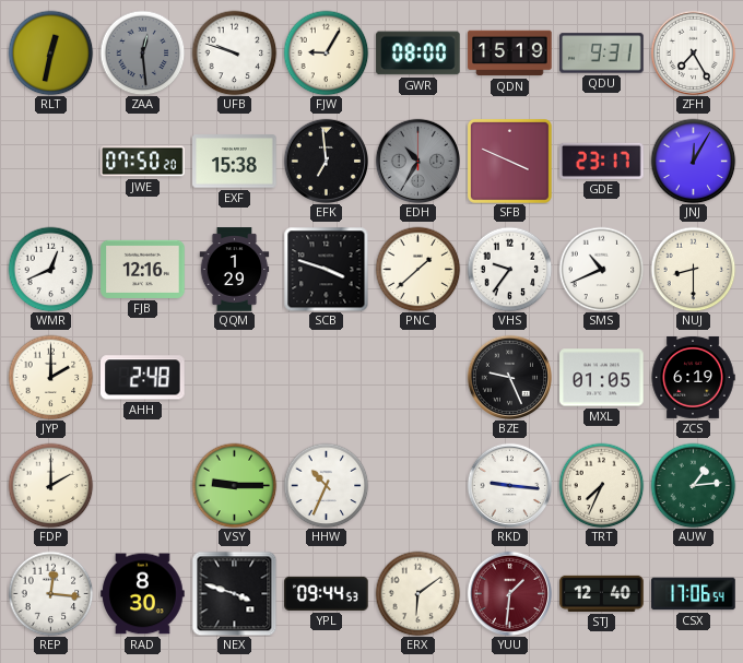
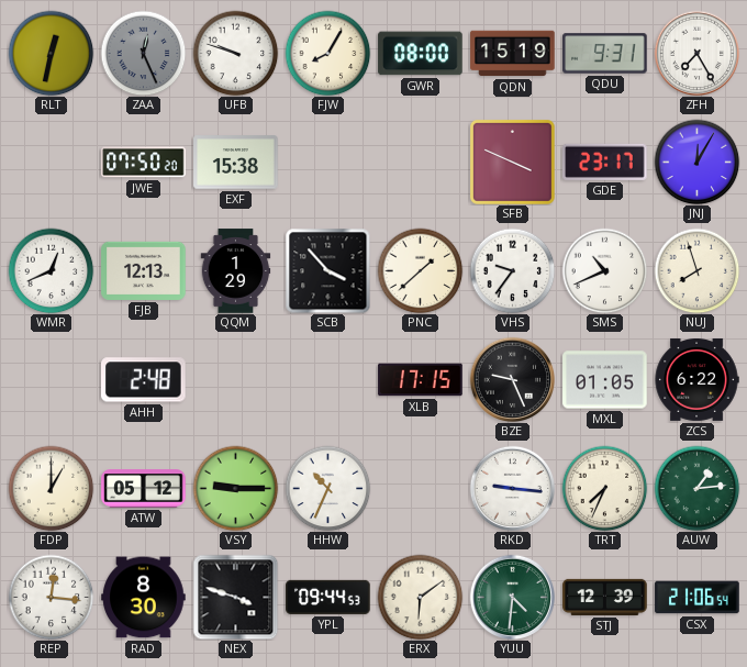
ZAA: 12:29 -> 12:26
FJW: 9:05 -> 8:05
EFK: 6:59 -> none
EDH: 10:35 -> none
FJB: 12:16 -> 12:13
SCB: 3:48 -> 3:53
NUJ: 8:30 -> 7:57
JYP: 2:00 -> none
XLB: none -> 17:15
ZCS: 6:19 -> 6:22
FDP: 2:00 -> 1:00
ATW: none -> 05:12
YUU: 1:31 -> 4:31
YUU dial: burgundy -> green
STJ: 12:40 -> 12:39
CSX: 17:06 -> 21:06
